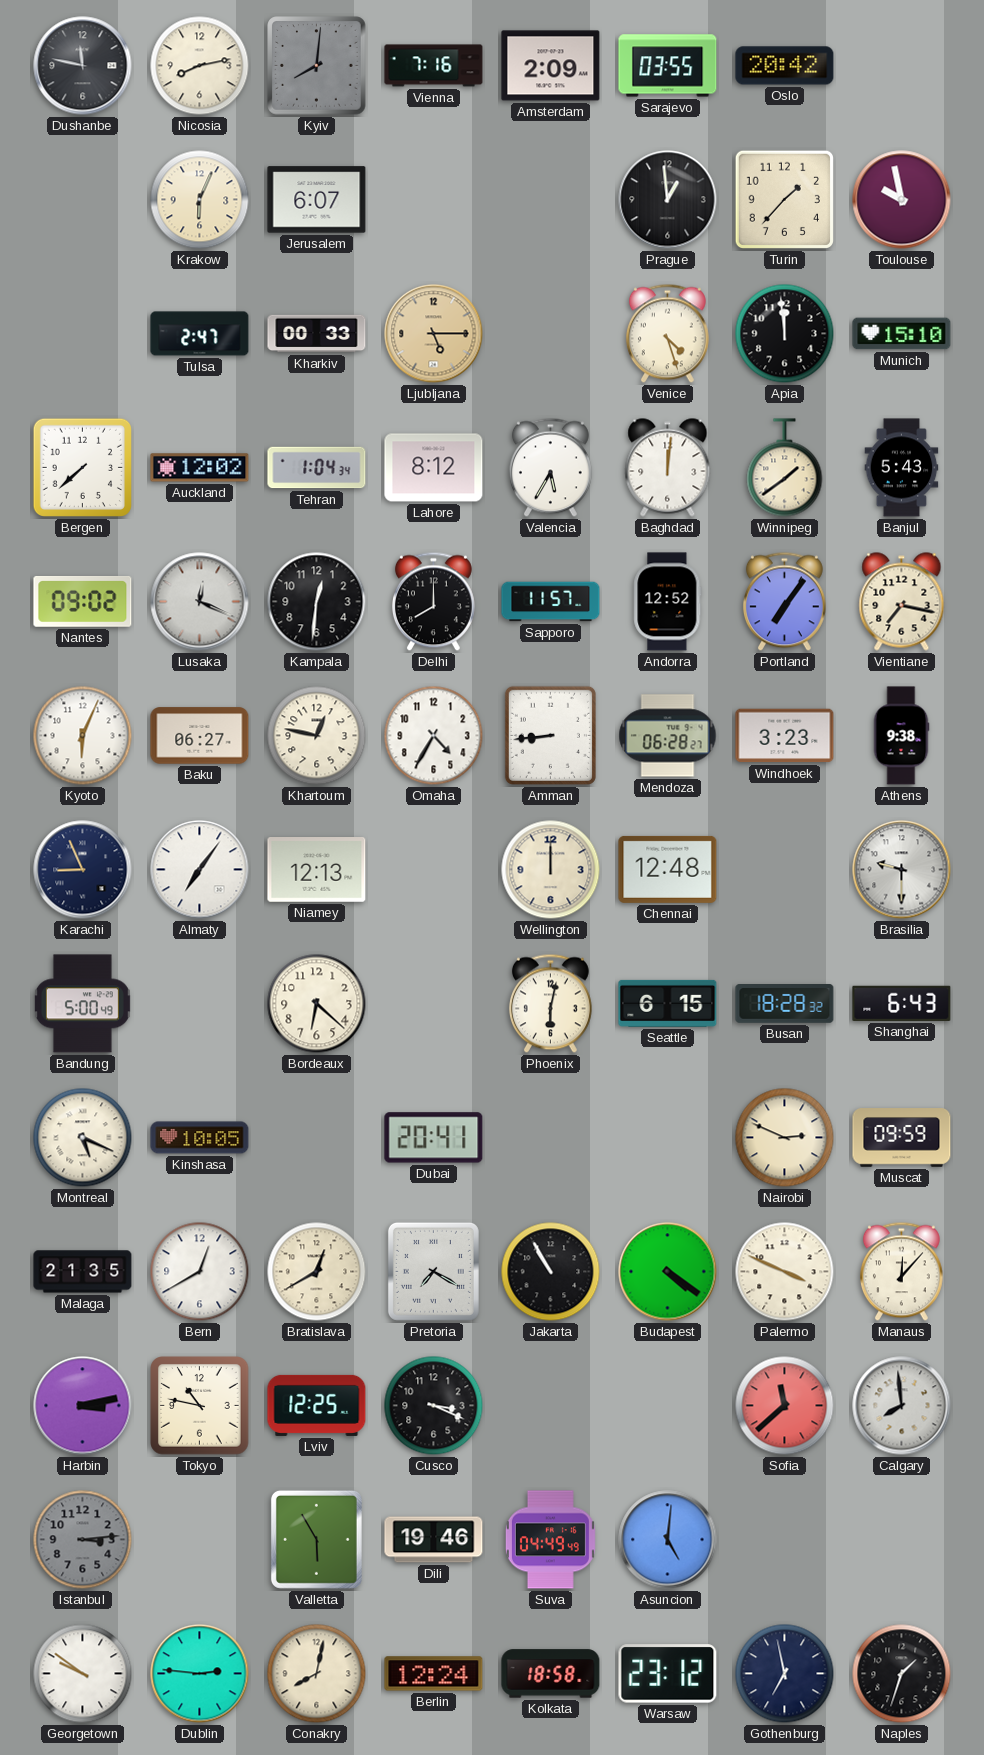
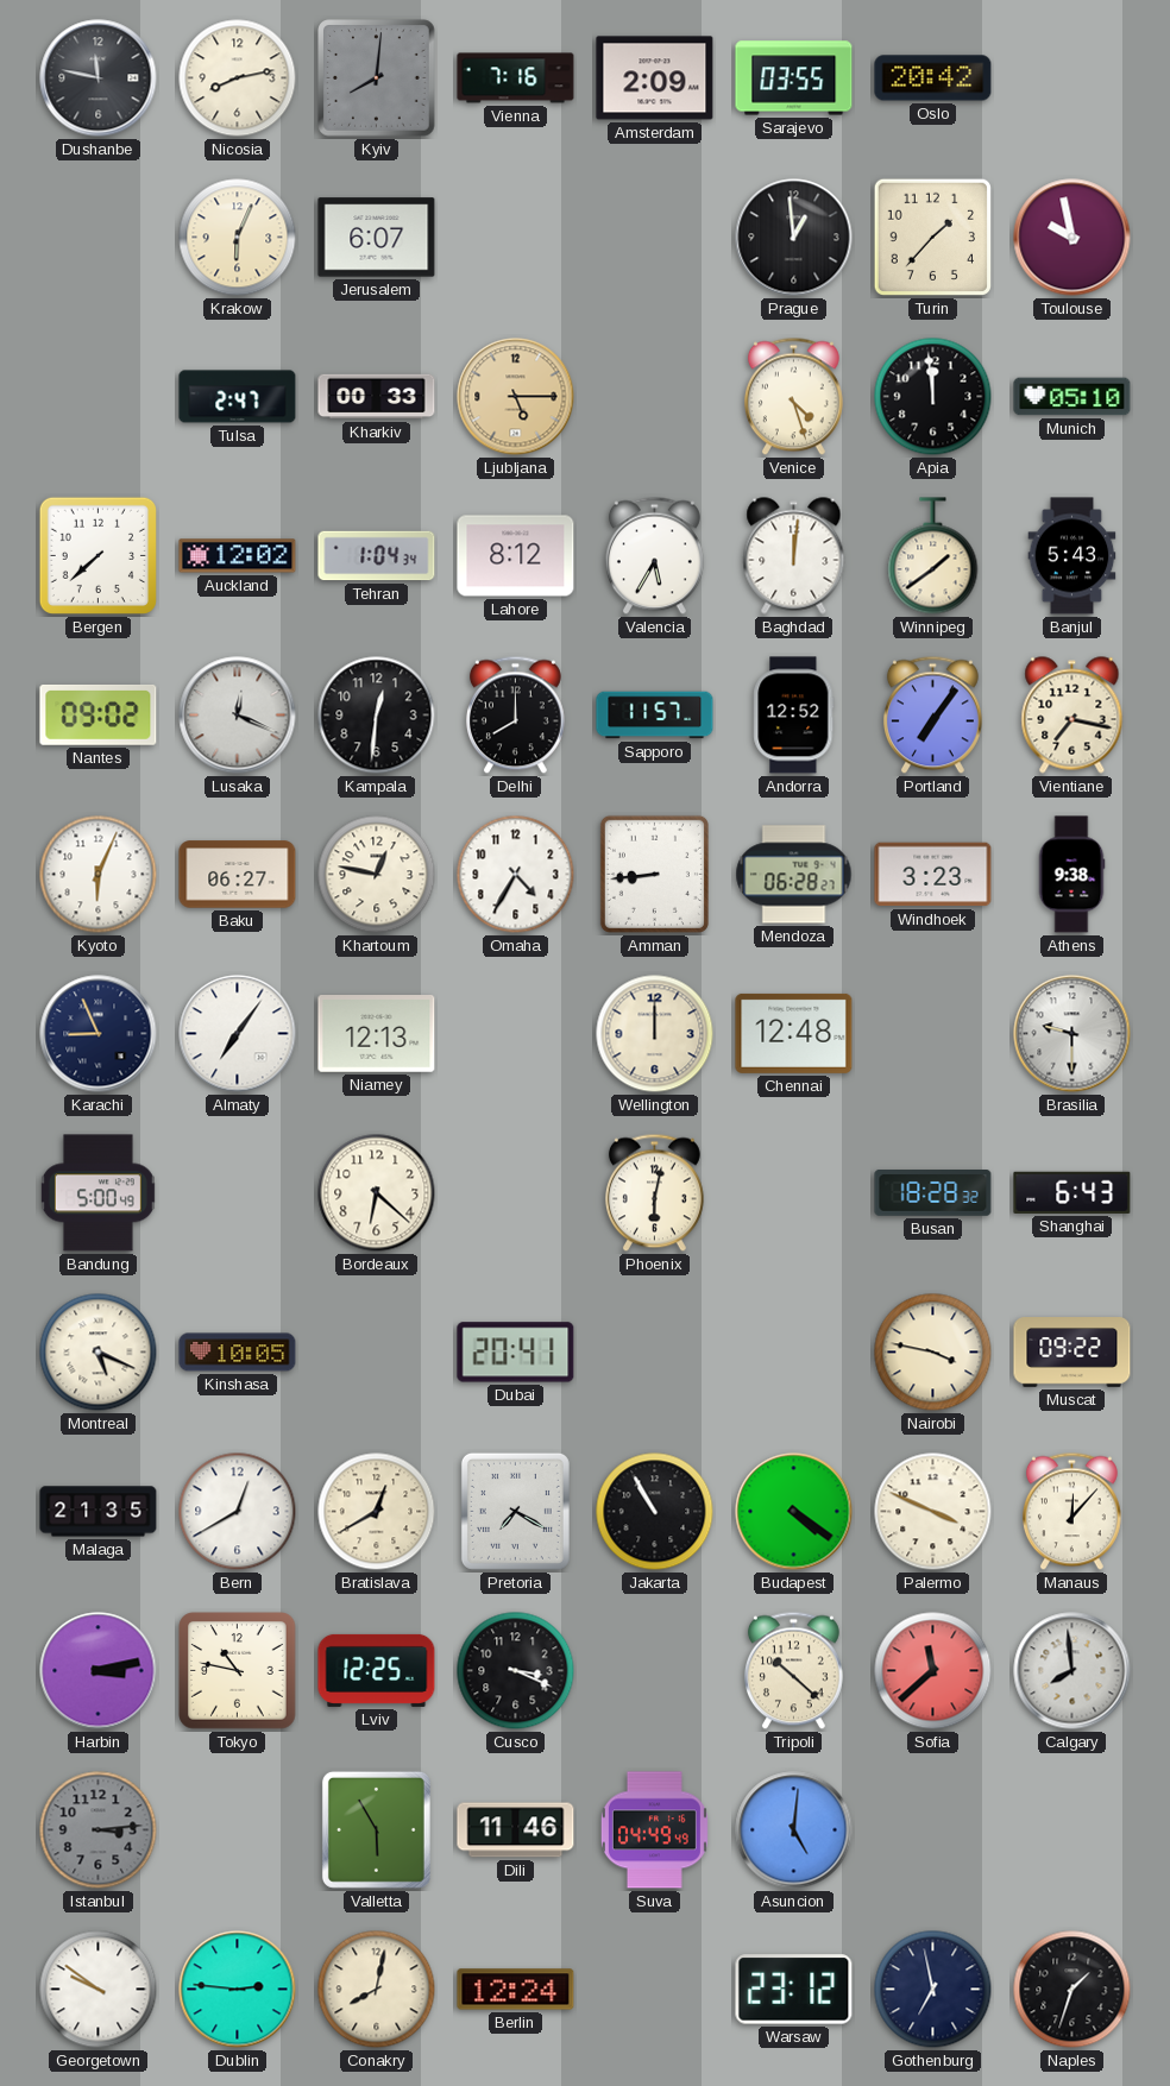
Munich: 15:10 -> 05:10
Seattle: 6:15 -> none
Nairobi: 2:49 -> 3:47
Muscat: 09:59 -> 09:22
Tripoli: none -> 10:22
Dili: 19:46 -> 11:46
Kolkata: 18:58 -> none
